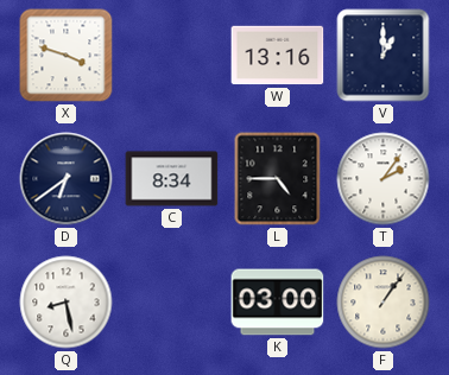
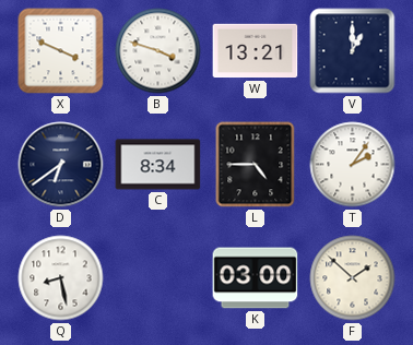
X: 3:48 -> 3:49
B: none -> 3:48
W: 13:16 -> 13:21
F: 1:06 -> 1:52
